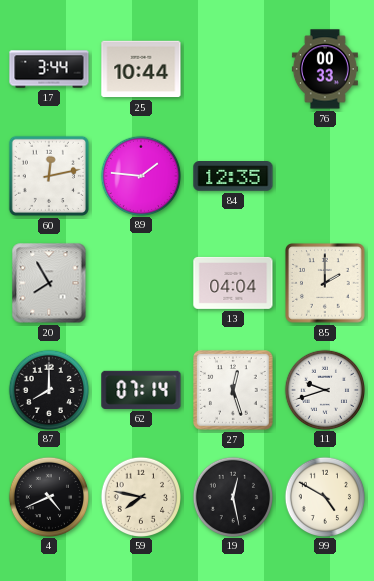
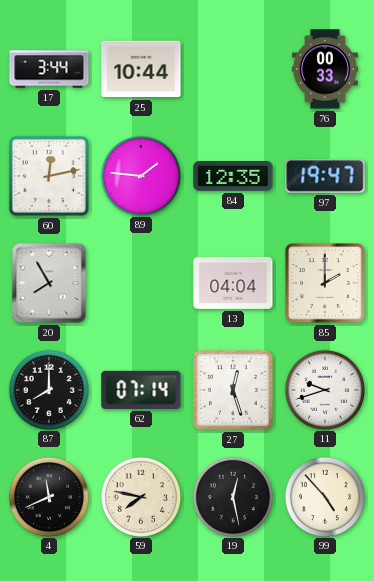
97: none -> 19:47
4: 4:41 -> 11:41
99: 4:50 -> 4:53
